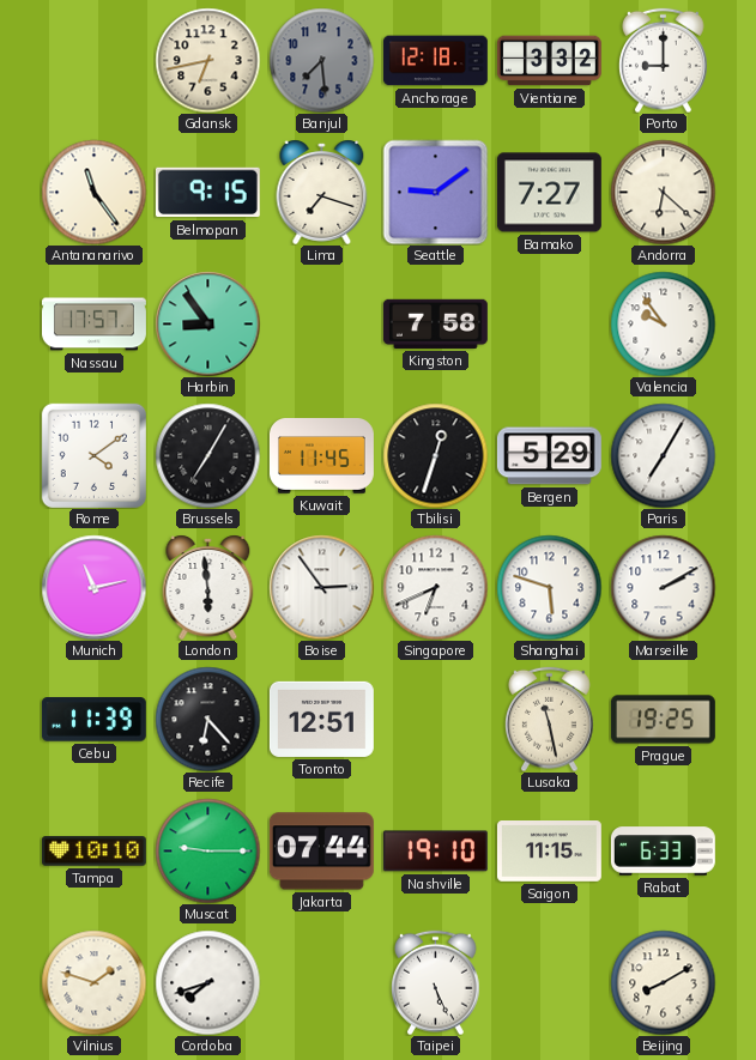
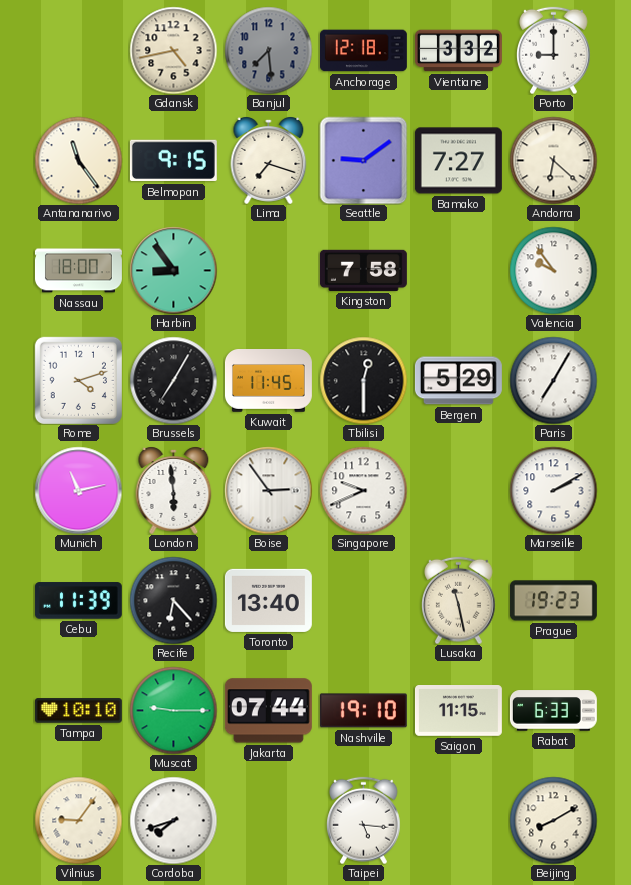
Gdansk: 6:43 -> 4:43
Nassau: 17:57 -> 18:00
Rome: 4:09 -> 4:12
Tbilisi: 12:33 -> 12:30
Singapore: 6:41 -> 9:41
Shanghai: 5:48 -> none
Toronto: 12:51 -> 13:40
Prague: 19:25 -> 19:23
Vilnius: 1:48 -> 9:06
Taipei: 5:26 -> 5:16
